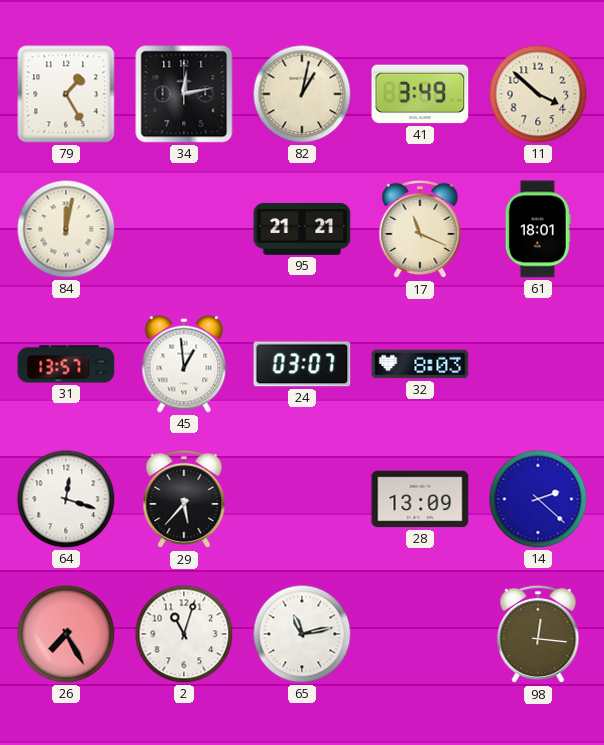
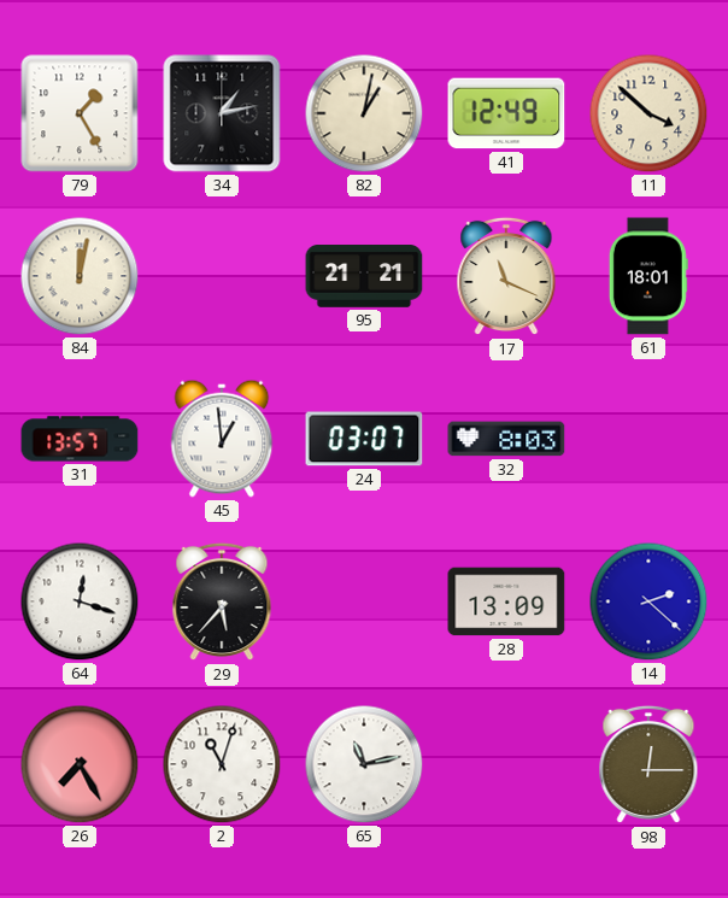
34: 12:13 -> 1:13
41: 3:49 -> 12:49
98: 12:16 -> 12:15
